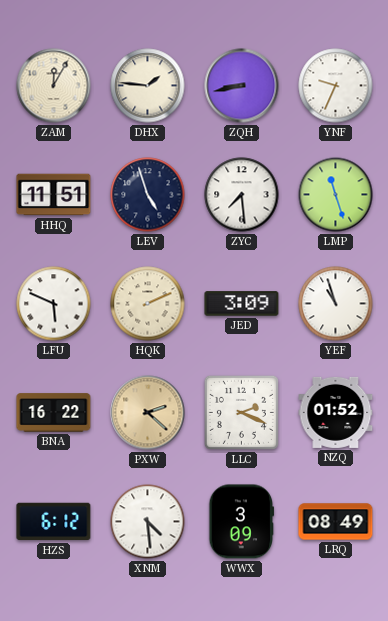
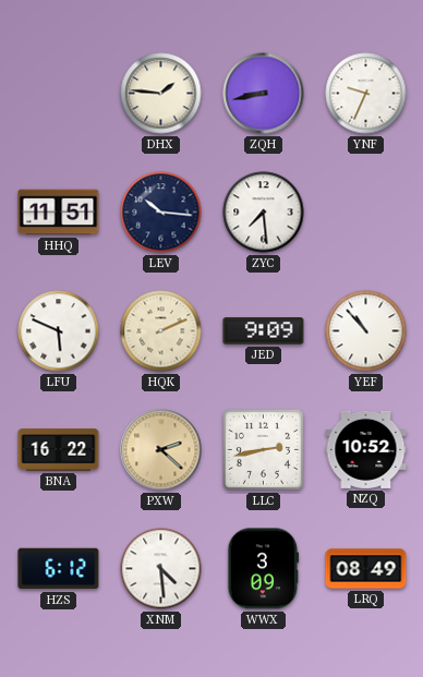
ZAM: 12:05 -> none
LEV: 4:57 -> 10:16
LMP: 11:27 -> none
JED: 3:09 -> 9:09
YEF: 10:57 -> 10:53
LLC: 2:19 -> 2:43
NZQ: 01:52 -> 10:52
